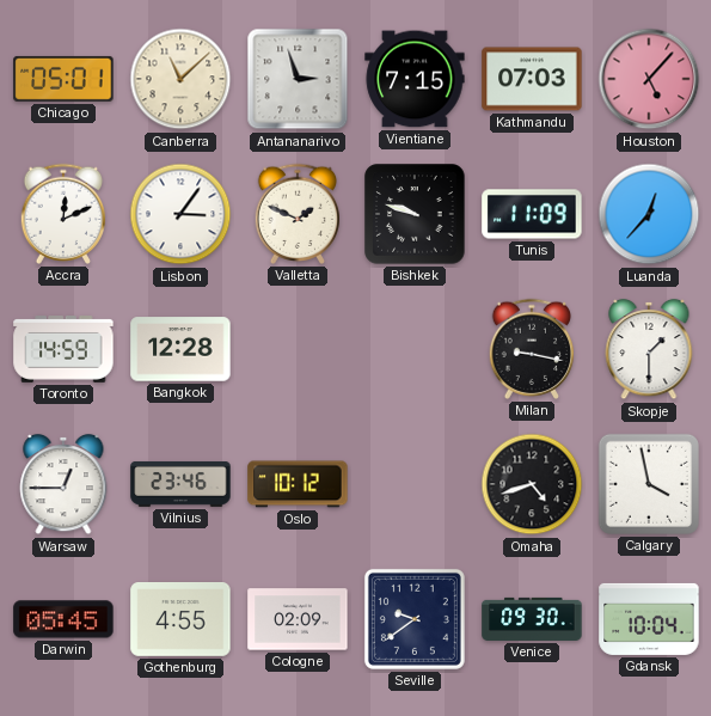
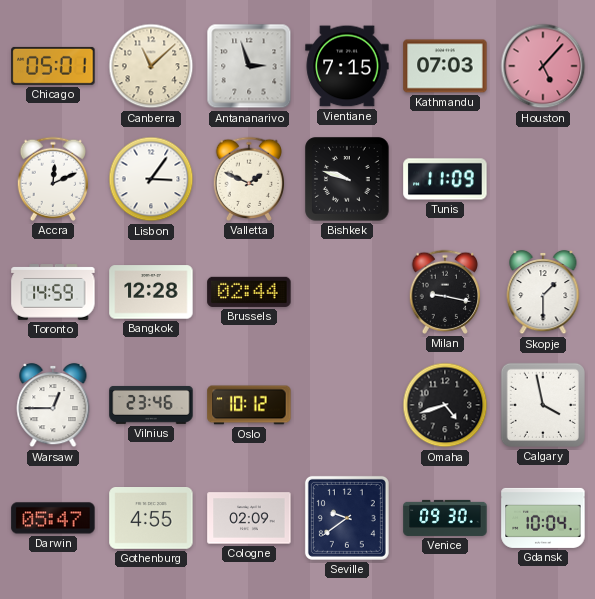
Luanda: 12:37 -> none
Brussels: none -> 02:44
Darwin: 05:45 -> 05:47
